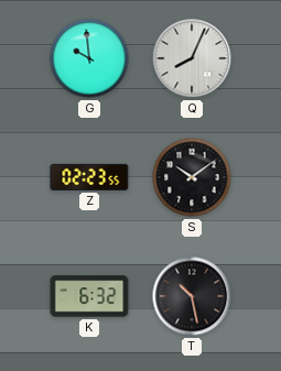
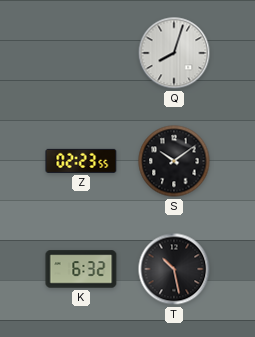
G: 9:59 -> none
Q: 8:04 -> 8:03
